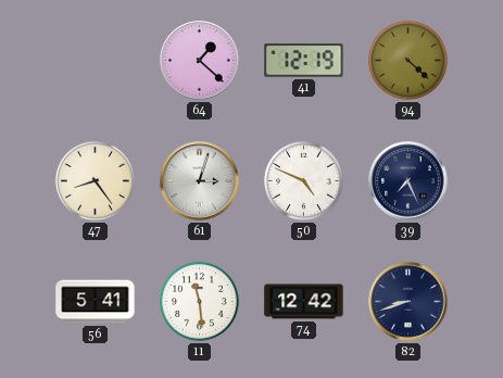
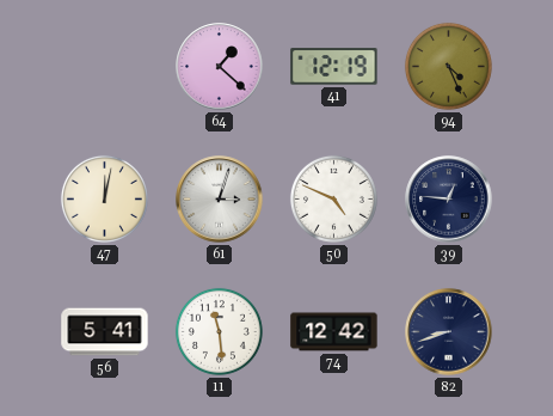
94: 4:22 -> 4:26
47: 8:24 -> 12:02
39: 7:26 -> 12:46
